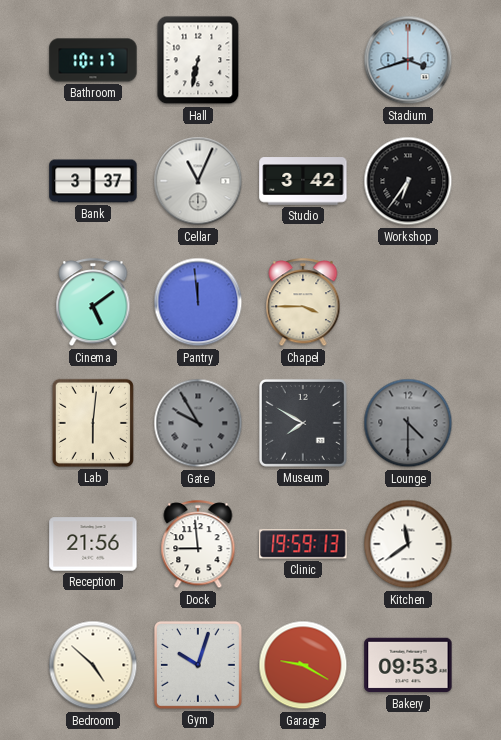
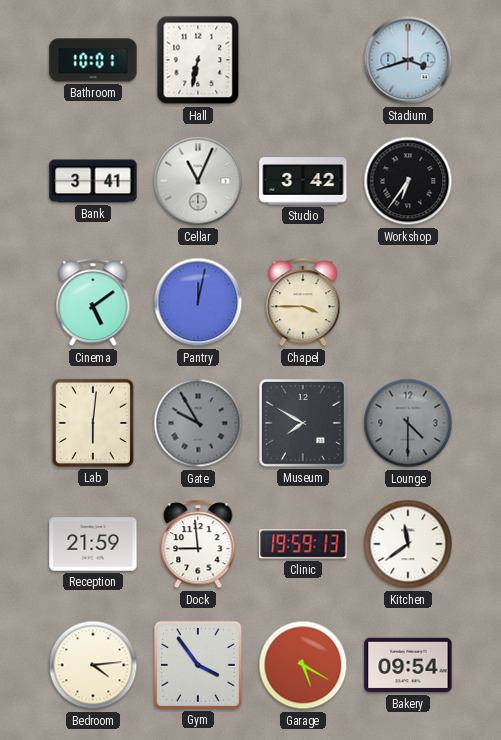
Bathroom: 10:17 -> 10:01
Bank: 3:37 -> 3:41
Pantry: 11:59 -> 12:02
Reception: 21:56 -> 21:59
Bedroom: 4:52 -> 4:14
Gym: 10:03 -> 3:54
Garage: 9:20 -> 5:20
Bakery: 09:53 -> 09:54
